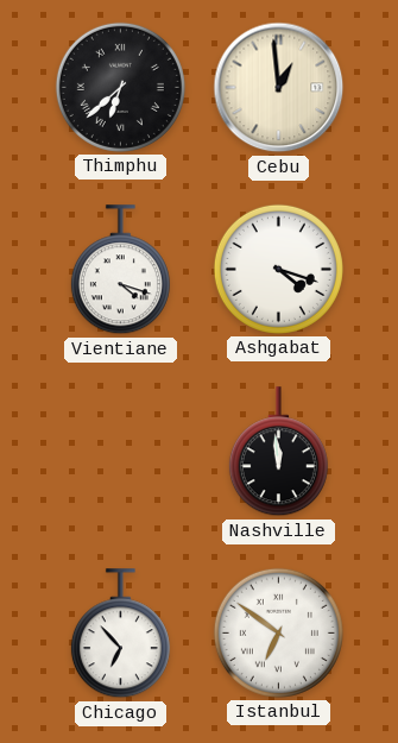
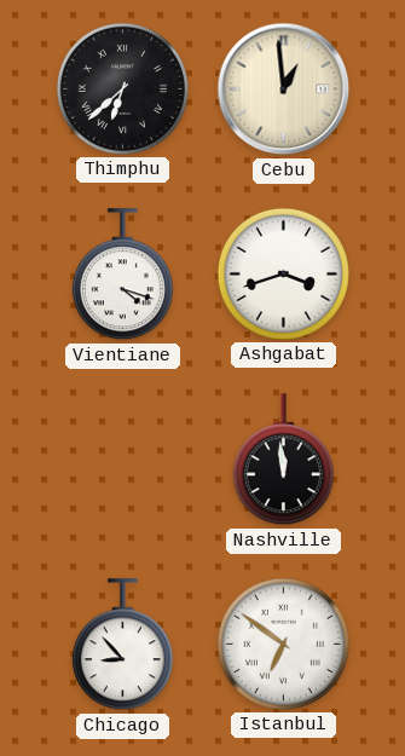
Ashgabat: 4:18 -> 3:42
Chicago: 6:53 -> 8:53
